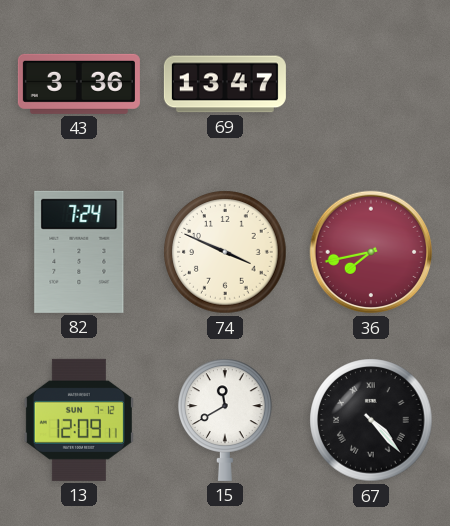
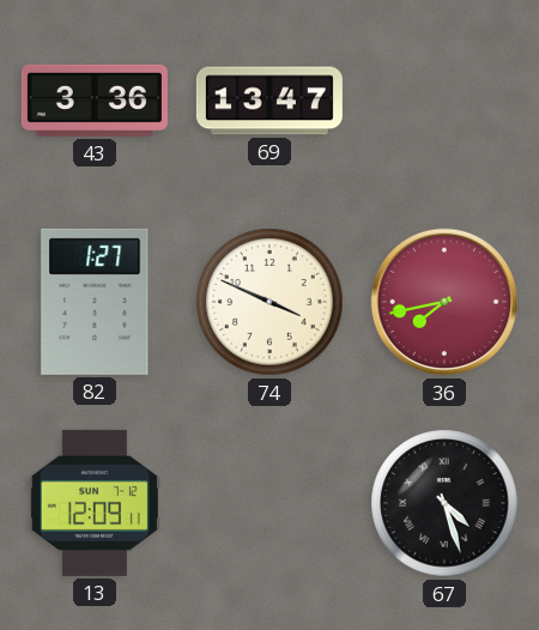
82: 7:24 -> 1:27
15: 11:40 -> none
67: 4:23 -> 4:27
